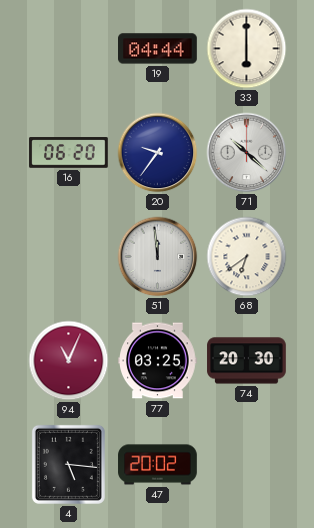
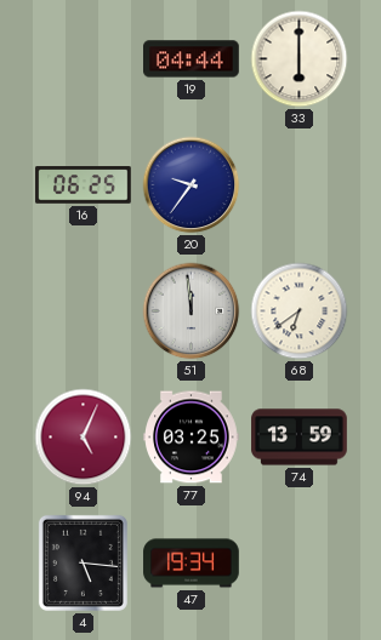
16: 06:20 -> 06:25
71: 10:22 -> none
94: 11:04 -> 5:04
74: 20:30 -> 13:59
47: 20:02 -> 19:34
